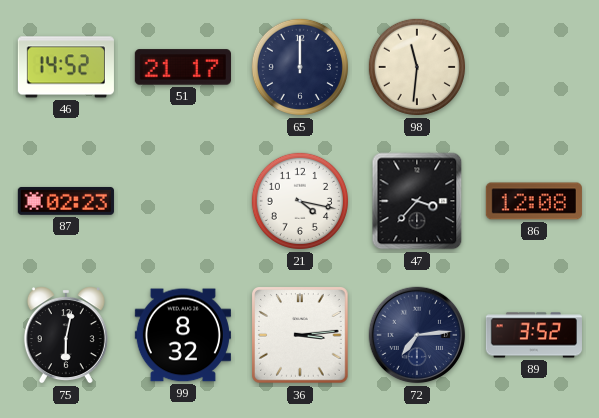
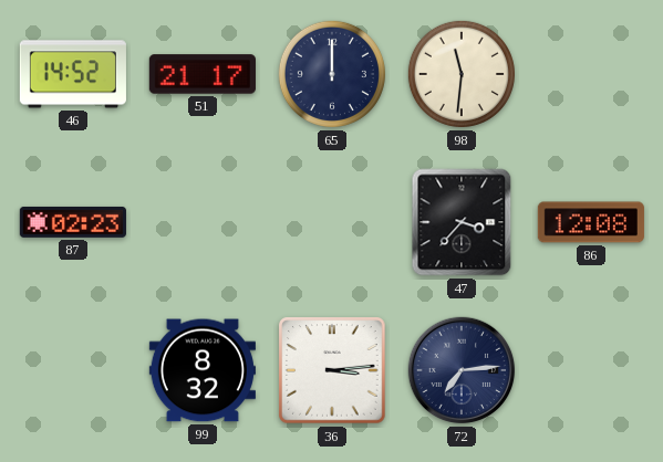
21: 4:17 -> none
75: 6:02 -> none
89: 3:52 -> none
